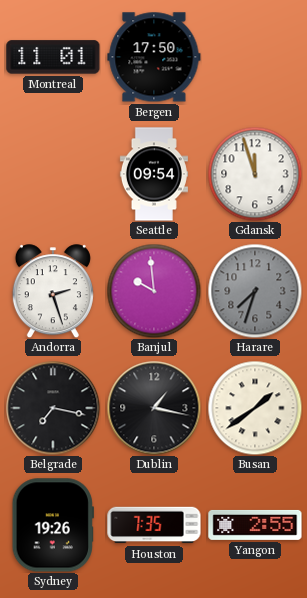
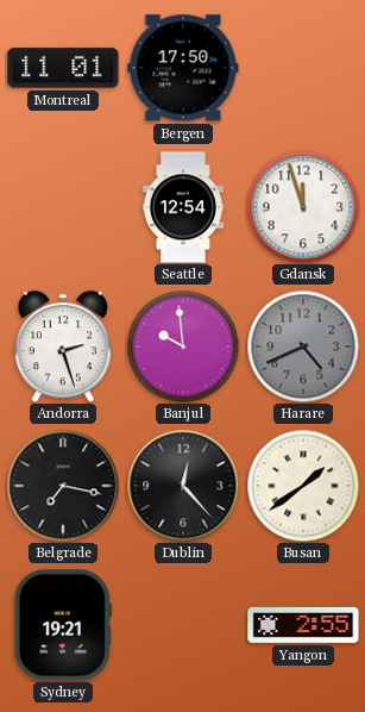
Seattle: 09:54 -> 12:54
Harare: 7:33 -> 4:41
Dublin: 1:17 -> 12:23
Sydney: 19:26 -> 19:21
Houston: 7:35 -> none
